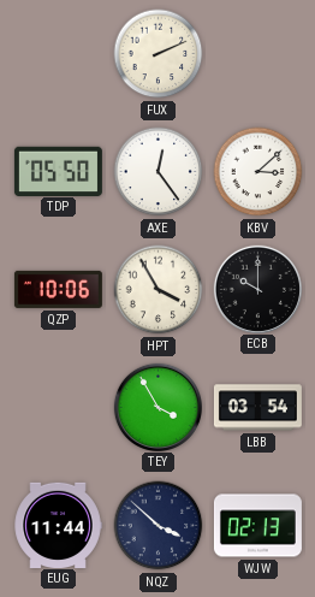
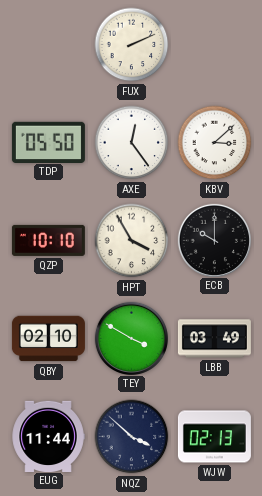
QZP: 10:06 -> 10:10
QBY: none -> 02:10
TEY: 3:55 -> 3:50
LBB: 03:54 -> 03:49
